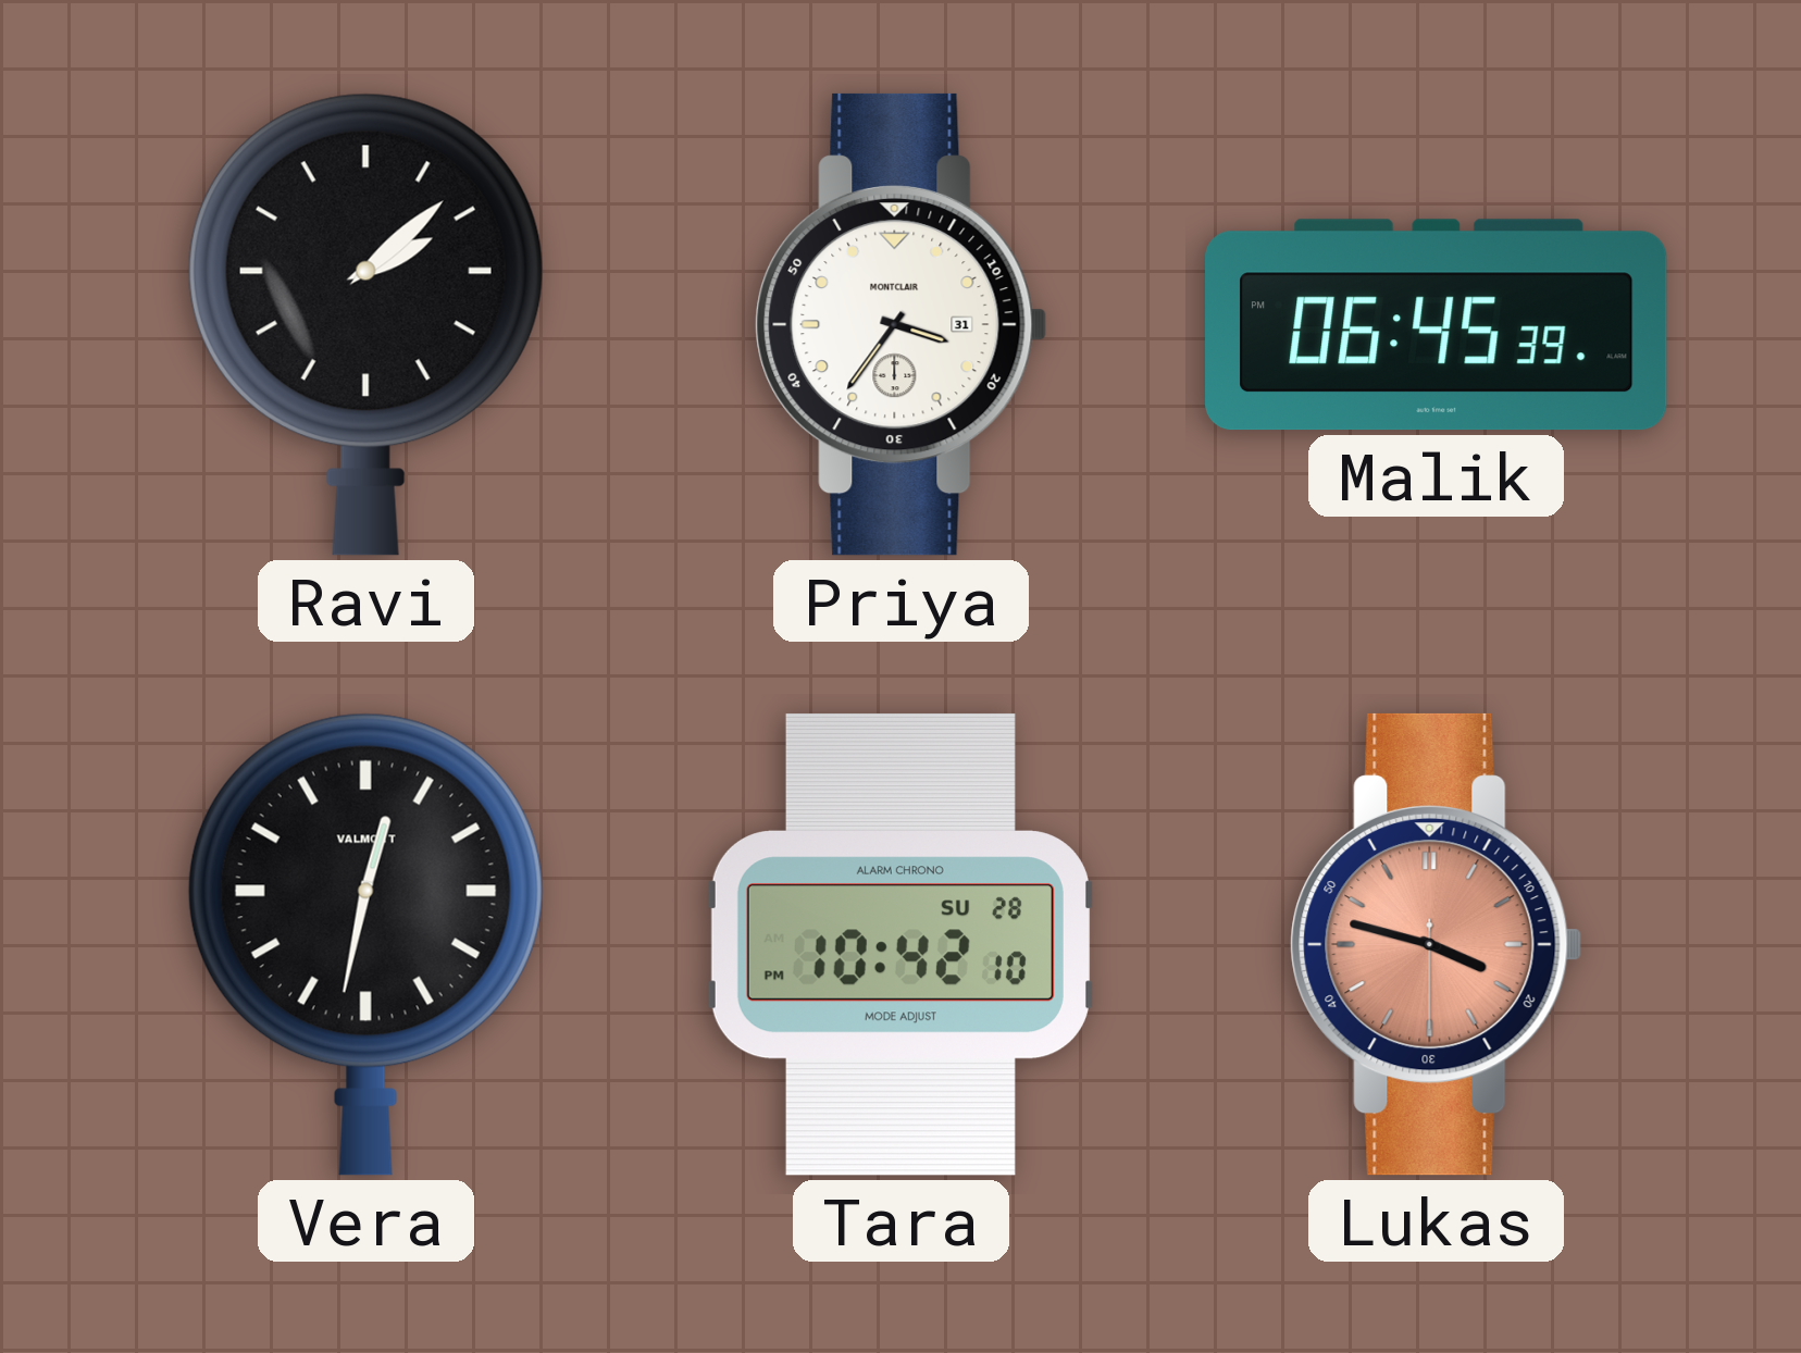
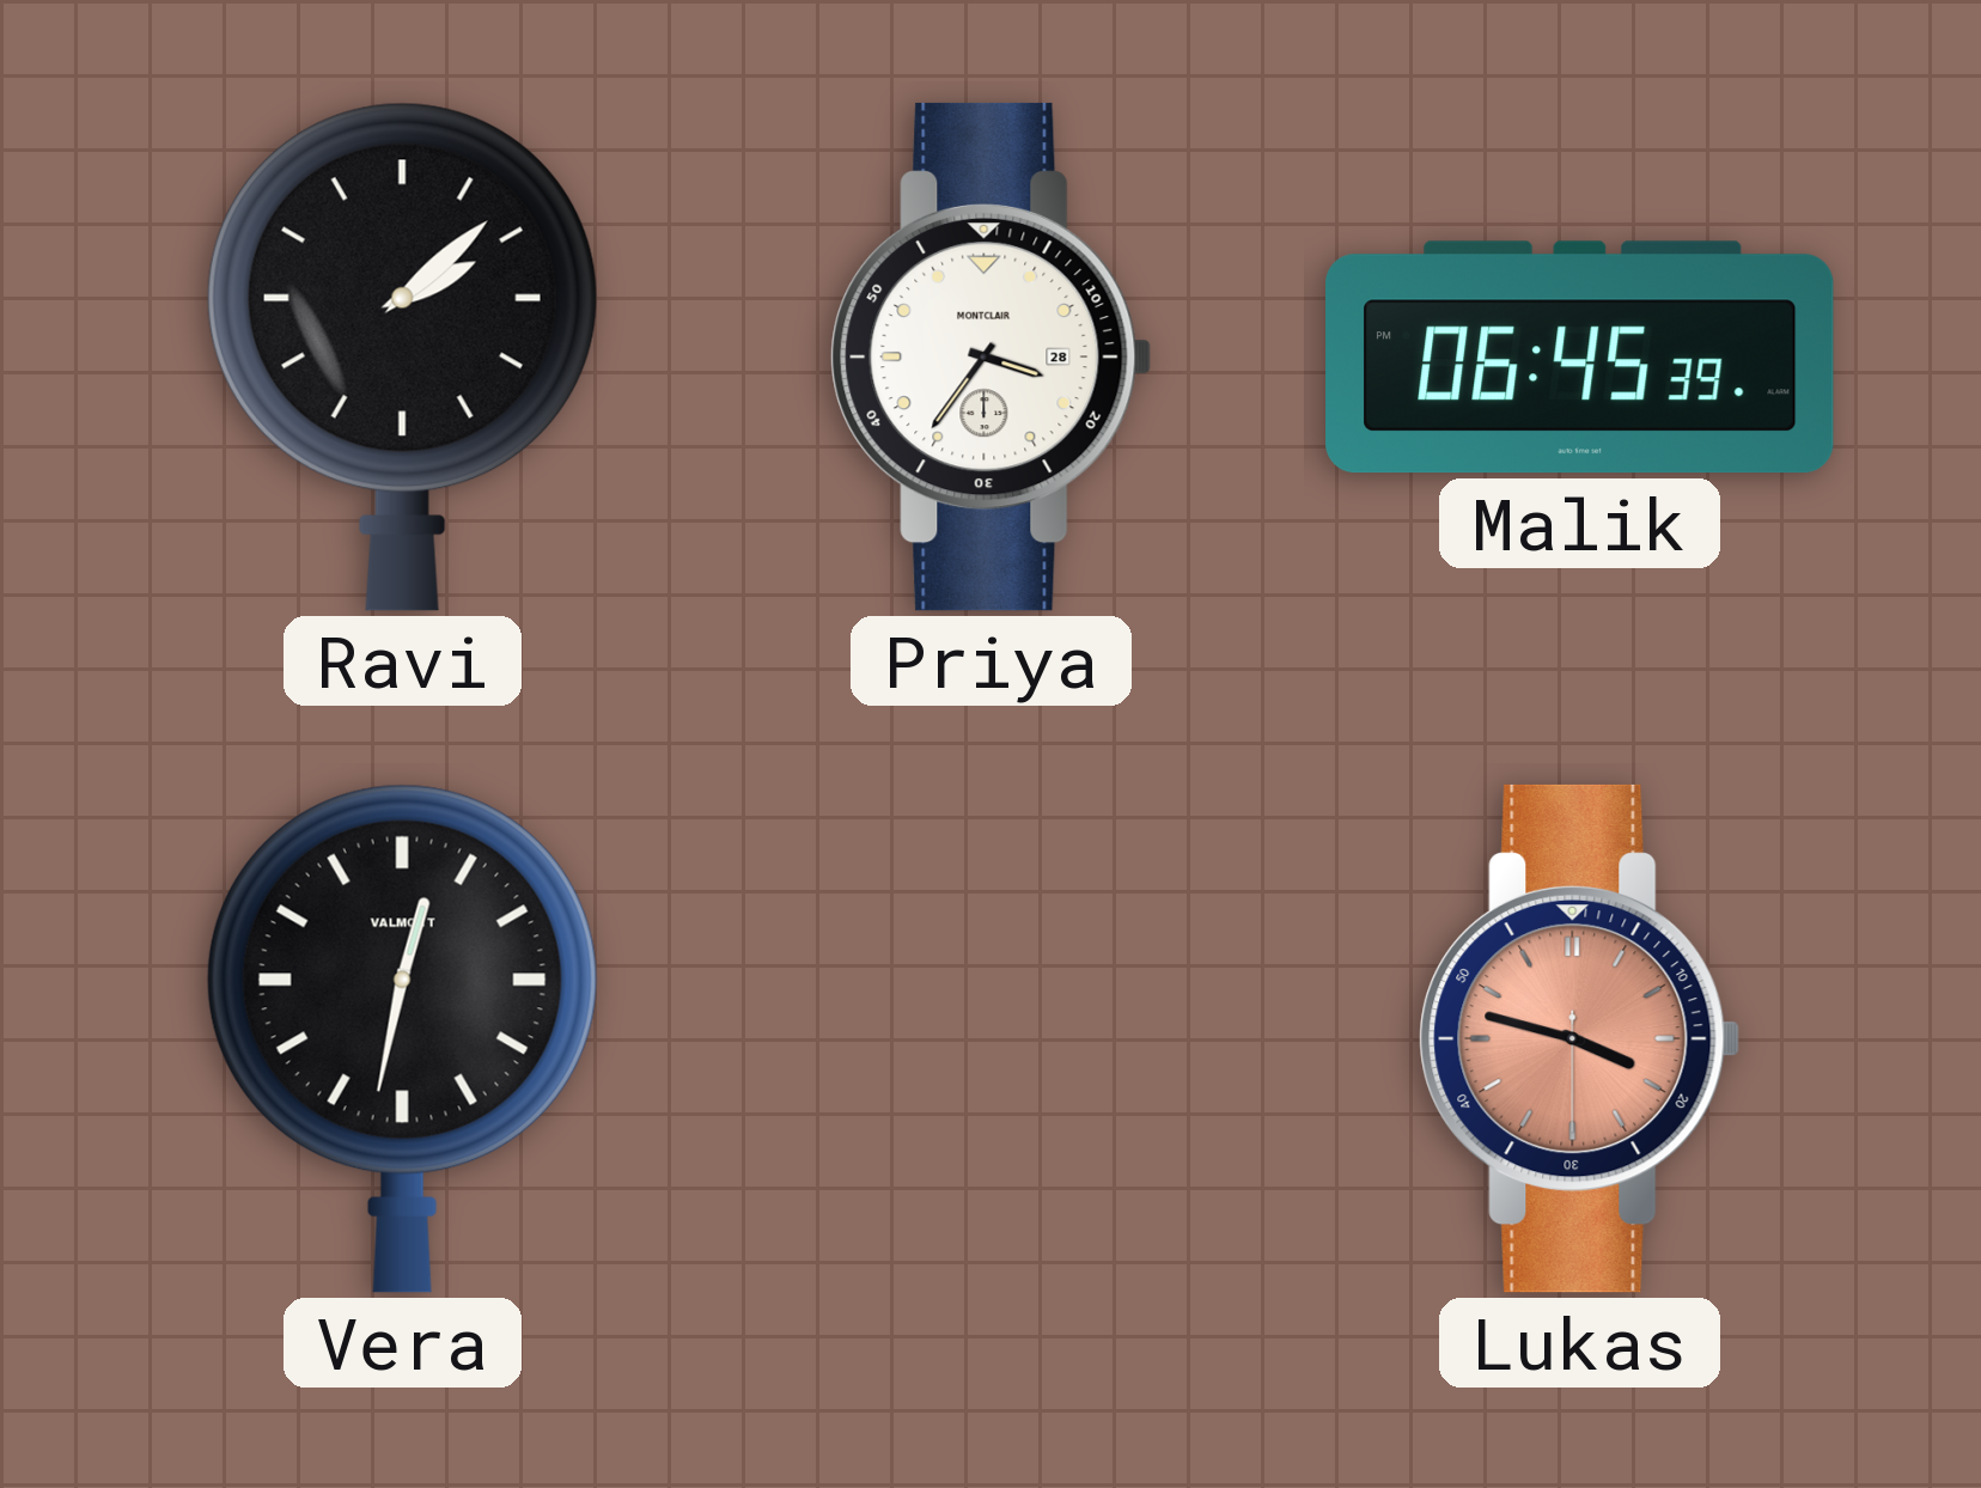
Priya date: 31 -> 28
Tara: 10:42 -> none
